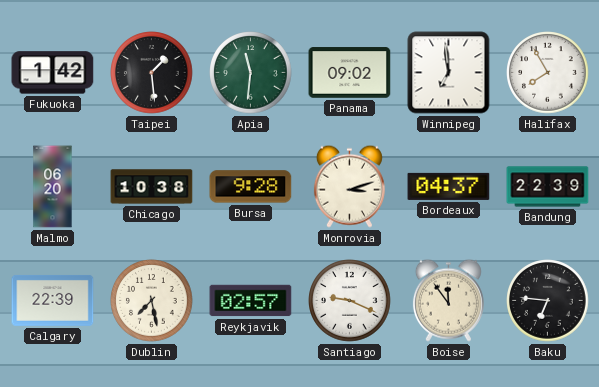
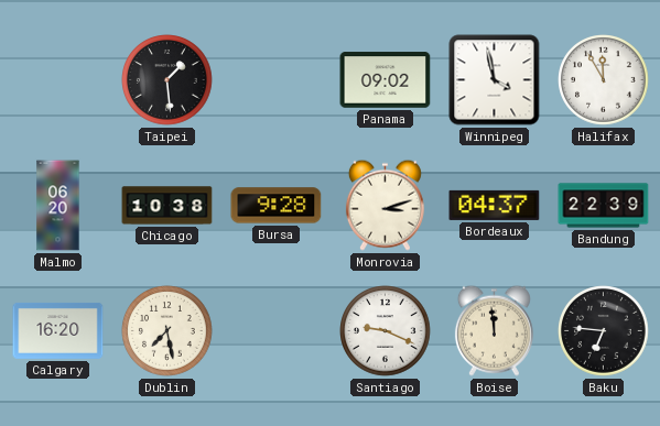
Fukuoka: 1:42 -> none
Apia: 11:31 -> none
Winnipeg: 6:59 -> 3:58
Halifax: 7:55 -> 11:55
Calgary: 22:39 -> 16:20
Reykjavik: 02:57 -> none
Boise: 11:54 -> 11:59
